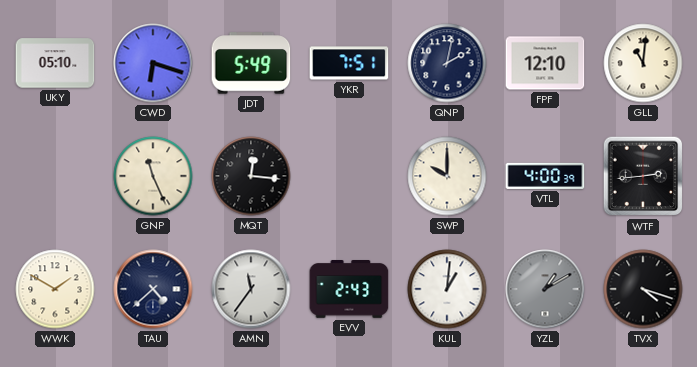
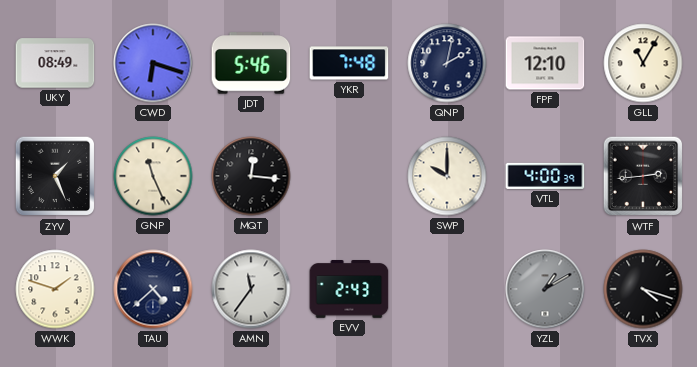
UKY: 05:10 -> 08:49
JDT: 5:49 -> 5:46
YKR: 7:51 -> 7:48
GLL: 11:01 -> 11:05
ZYV: none -> 1:26
WWK: 1:50 -> 1:48
KUL: 1:01 -> none
